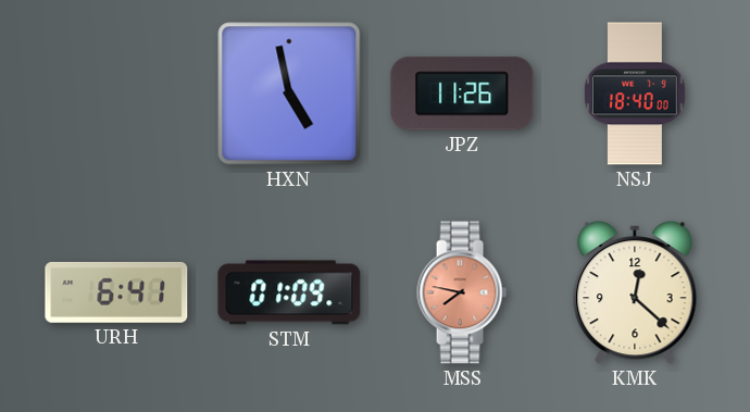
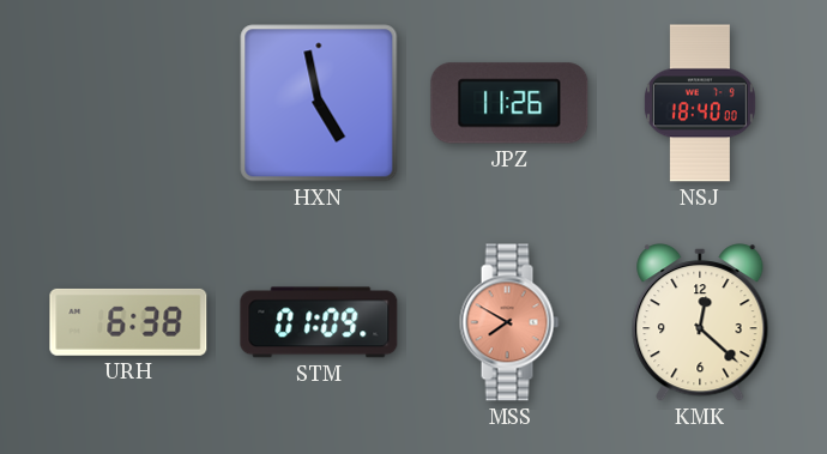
URH: 6:41 -> 6:38
MSS: 7:47 -> 7:50
